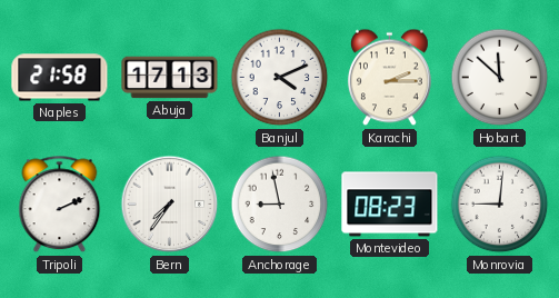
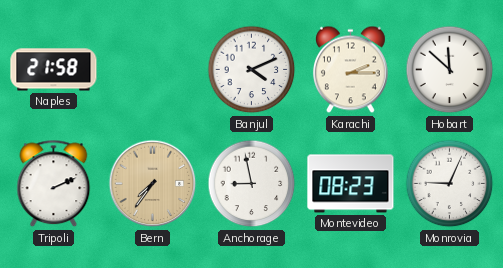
Abuja: 17:13 -> none
Bern dial: white -> champagne
Monrovia: 9:01 -> 9:04
